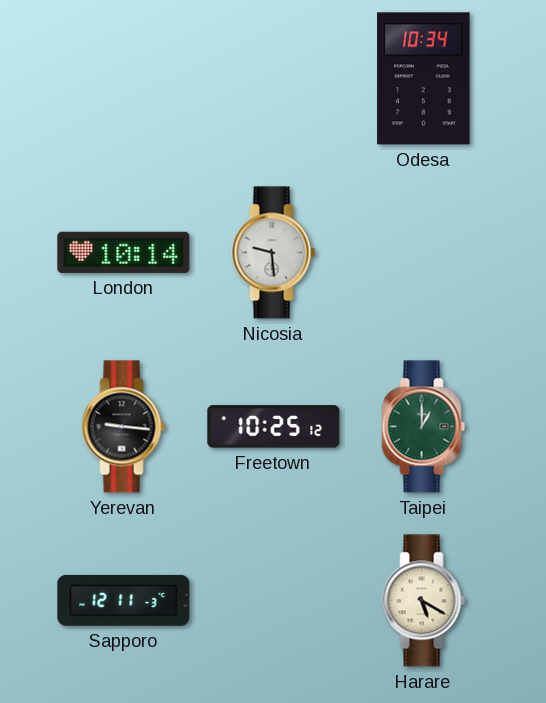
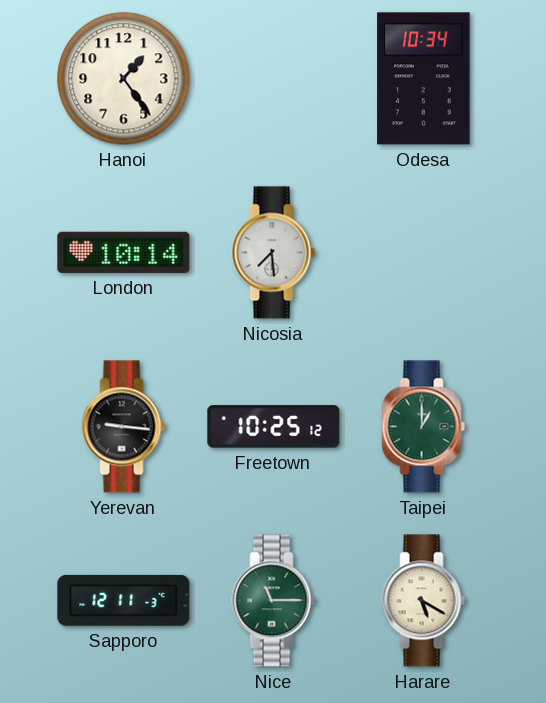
Hanoi: none -> 1:24
Nicosia: 9:29 -> 7:29
Nice: none -> 11:15
